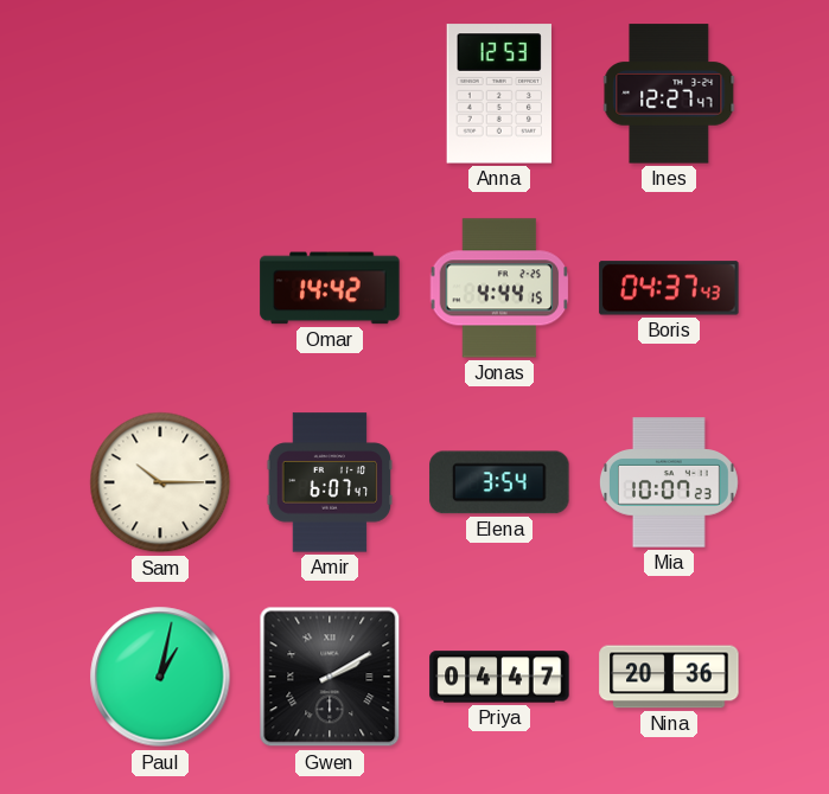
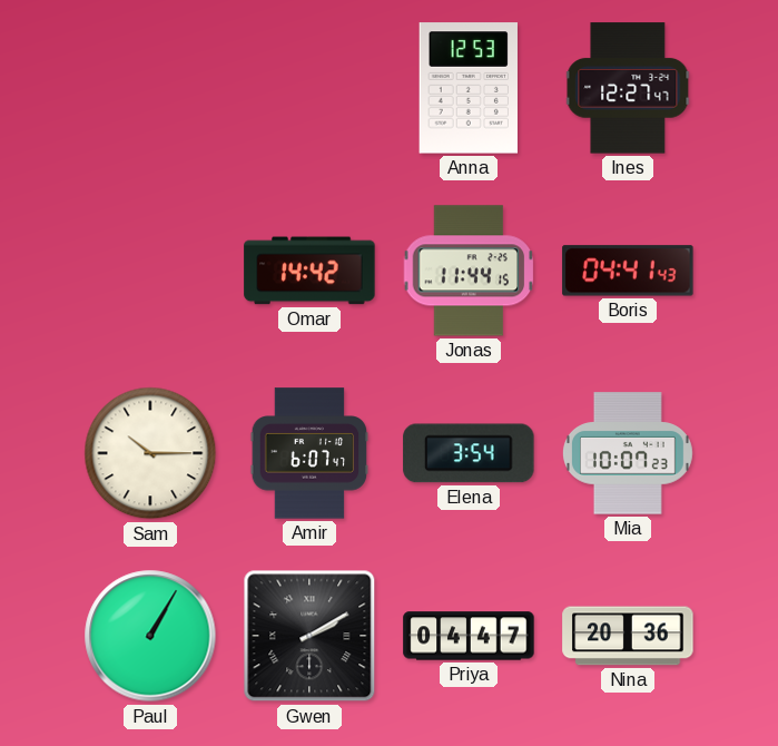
Jonas: 4:44 -> 11:44
Boris: 04:37 -> 04:41
Paul: 1:02 -> 1:05
